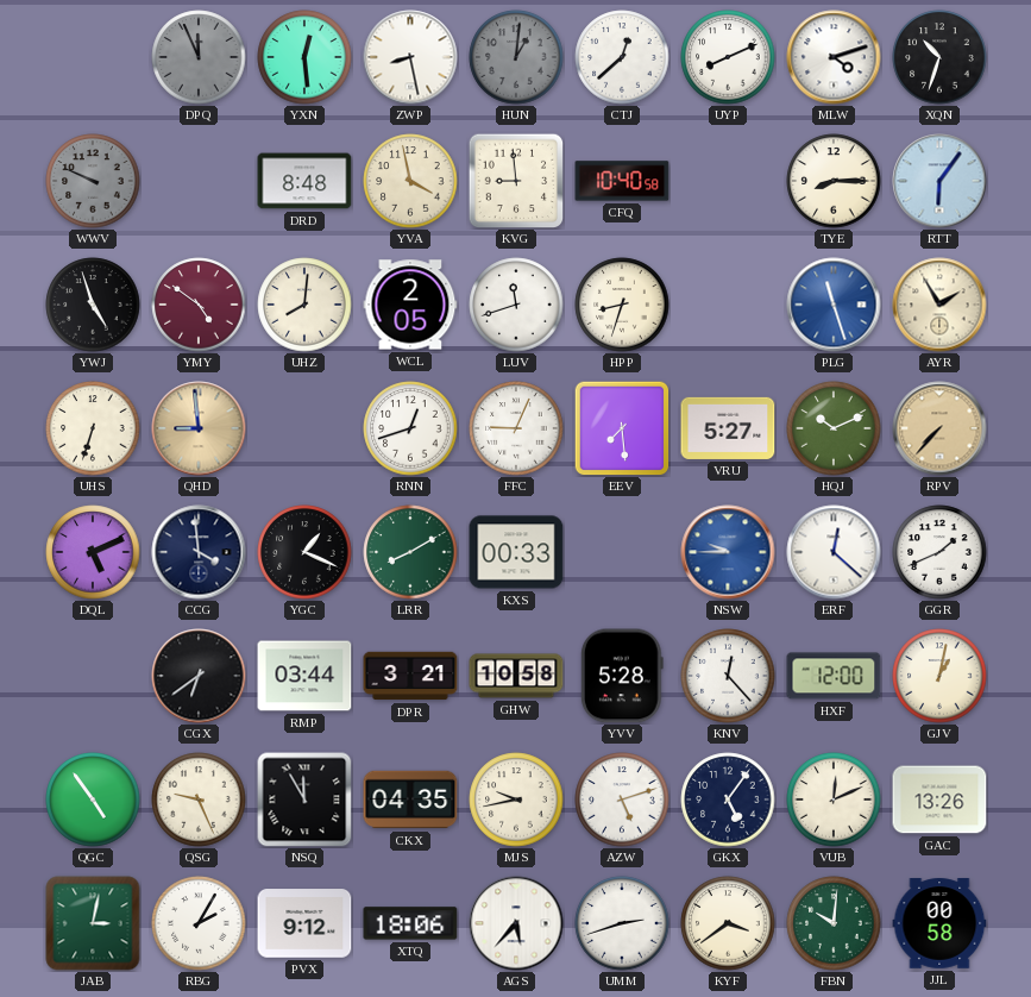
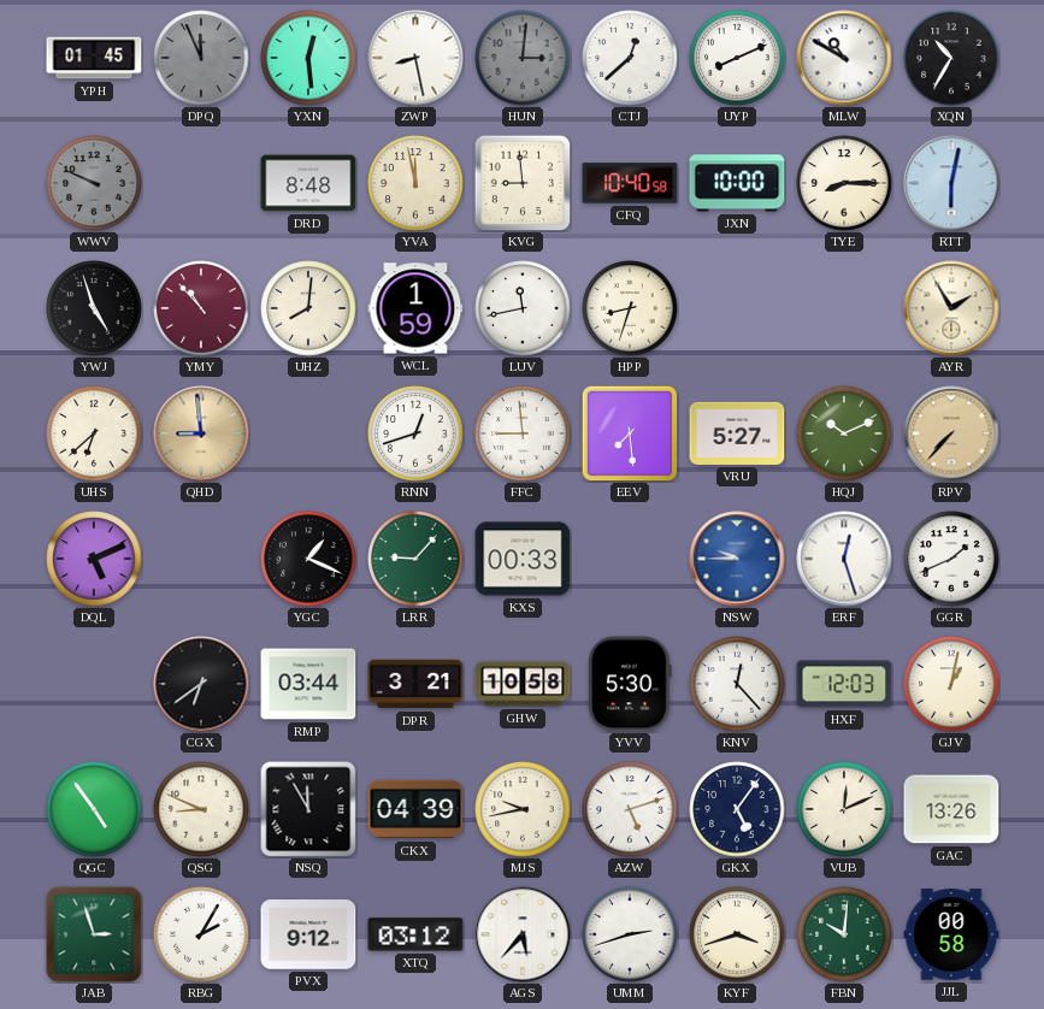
YPH: none -> 01:45
HUN: 1:01 -> 3:01
MLW: 4:12 -> 10:50
XQN: 10:33 -> 10:35
YVA: 3:58 -> 11:58
JXN: none -> 10:00
RTT: 6:06 -> 6:02
YMY: 4:51 -> 10:53
WCL: 2:05 -> 1:59
LUV: 11:42 -> 11:43
PLG: 11:27 -> none
UHS: 6:33 -> 6:38
FFC: 9:04 -> 8:59
CCG: 3:59 -> none
LRR: 8:10 -> 9:07
ERF: 12:22 -> 12:27
YVV: 5:28 -> 5:30
HXF: 12:00 -> 12:03
QSG: 9:26 -> 8:49
CKX: 04:35 -> 04:39
JAB: 3:02 -> 2:57
XTQ: 18:06 -> 03:12
KYF: 3:39 -> 3:42
